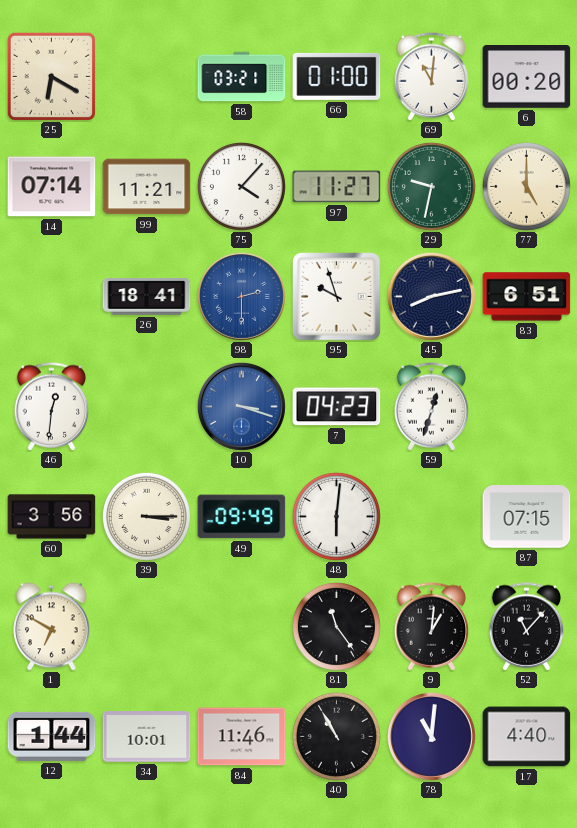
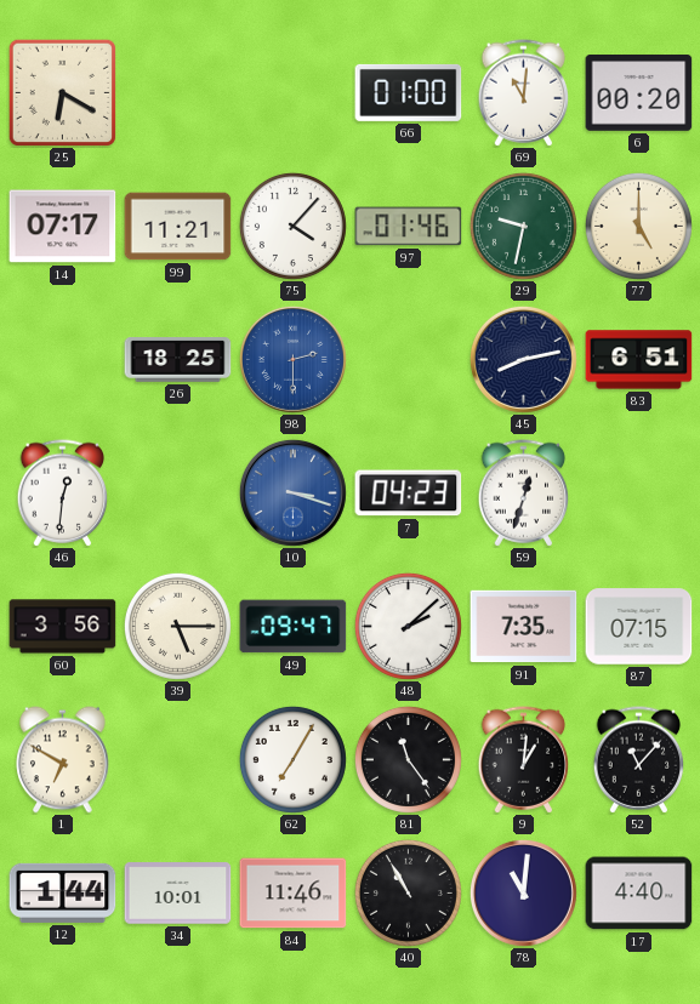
58: 03:21 -> none
14: 07:14 -> 07:17
97: 11:27 -> 01:46
26: 18:41 -> 18:25
95: 9:57 -> none
39: 3:15 -> 5:15
49: 09:49 -> 09:47
48: 6:01 -> 2:08
91: none -> 7:35
62: none -> 7:05
